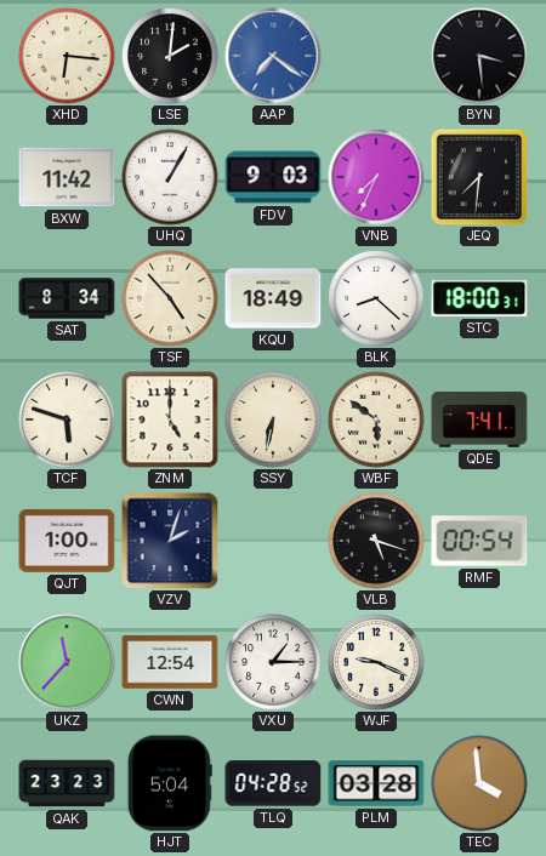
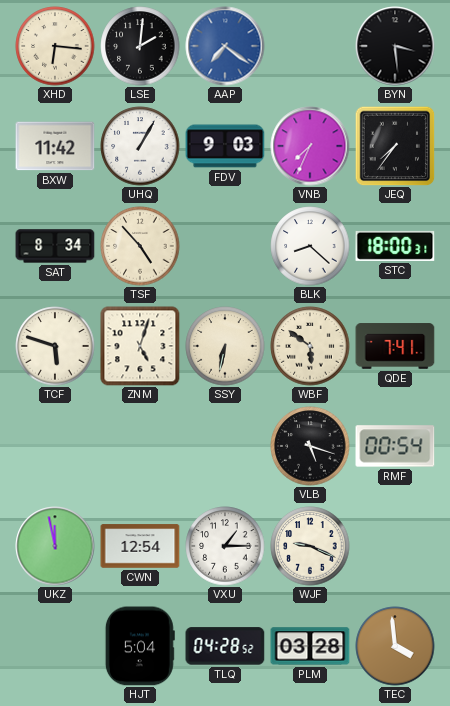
JEQ: 7:31 -> 7:36
KQU: 18:49 -> none
ZNM: 5:00 -> 5:03
QJT: 1:00 -> none
VZV: 2:03 -> none
UKZ: 11:37 -> 11:58
QAK: 23:23 -> none
